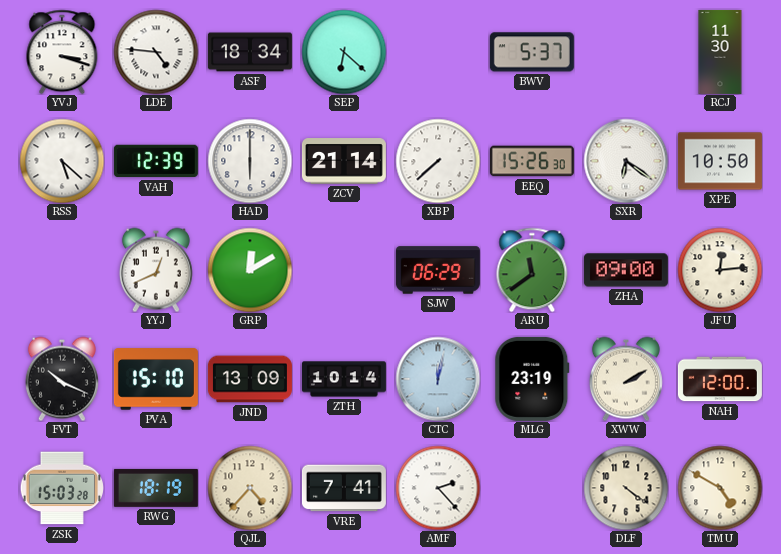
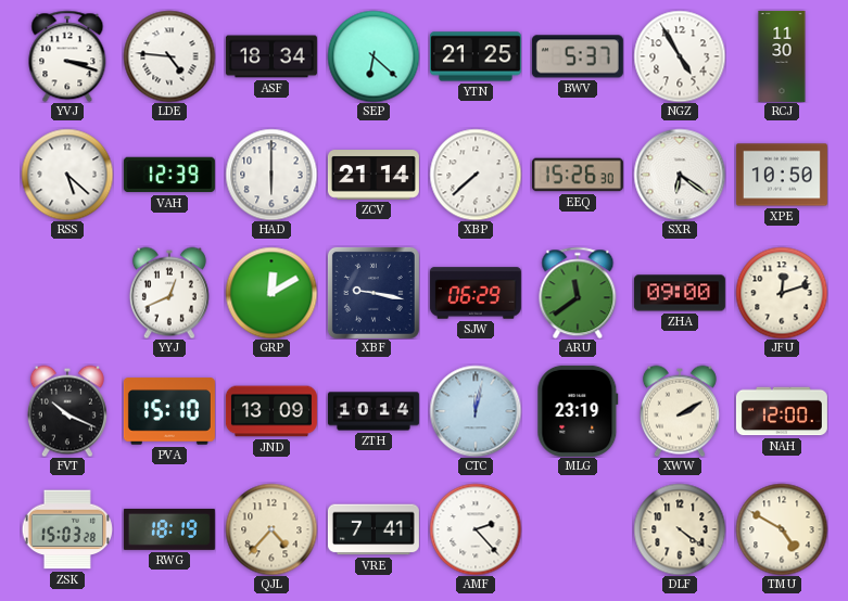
YTN: none -> 21:25
NGZ: none -> 4:55
XBF: none -> 9:17
JFU: 12:14 -> 12:12
